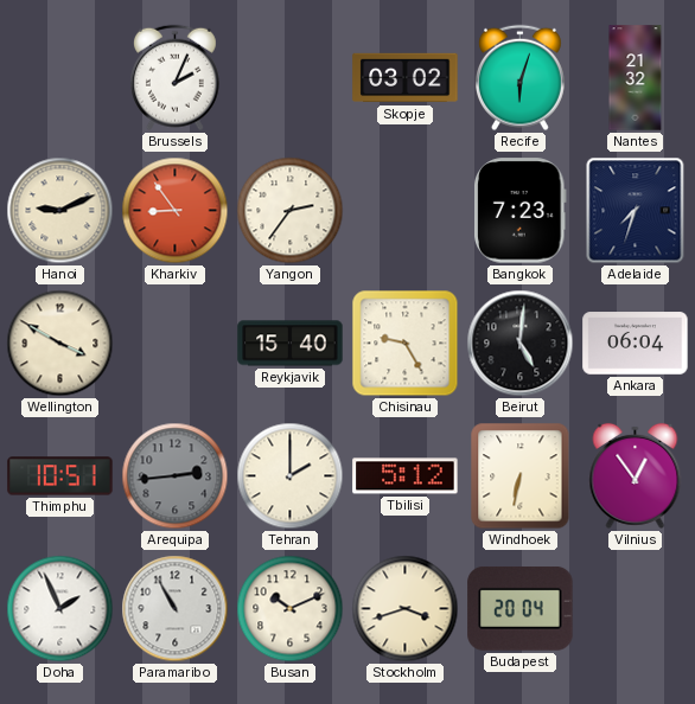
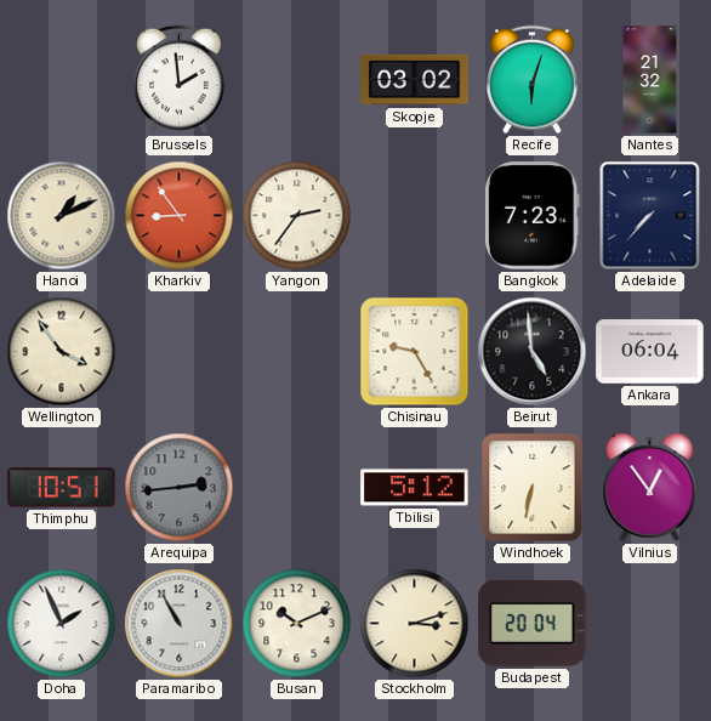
Brussels: 2:04 -> 1:59
Hanoi: 9:11 -> 1:11
Adelaide: 7:33 -> 7:37
Wellington: 3:50 -> 3:54
Reykjavik: 15:40 -> none
Beirut: 5:01 -> 4:59
Tehran: 2:00 -> none
Stockholm: 3:42 -> 3:12
